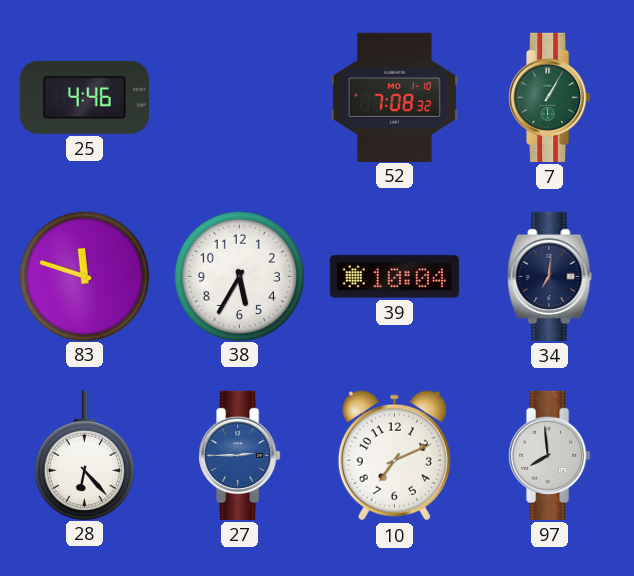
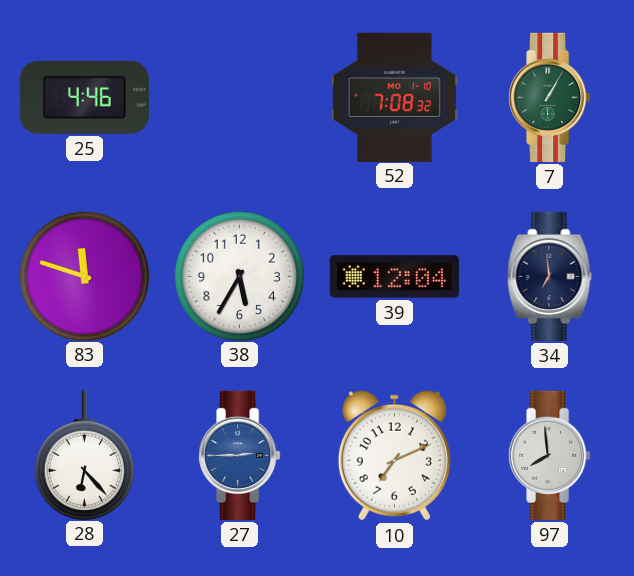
39: 10:04 -> 12:04
34: 7:01 -> 6:59
